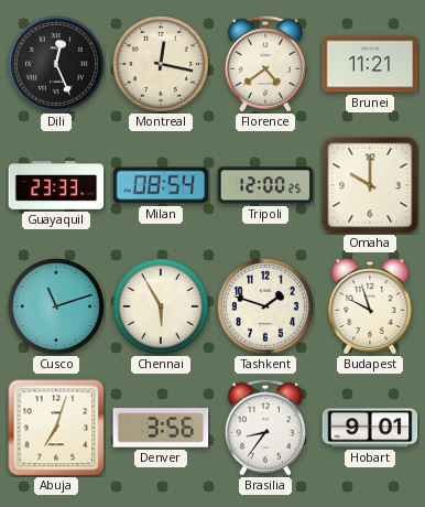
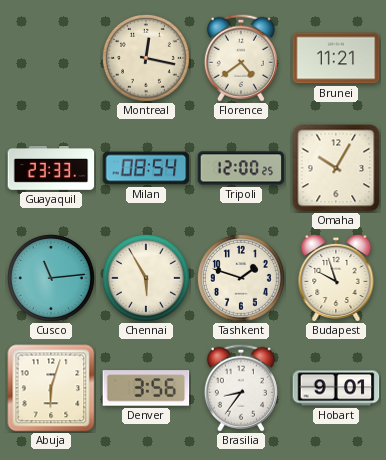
Dili: 12:26 -> none
Omaha: 10:00 -> 10:05
Cusco: 11:12 -> 11:14
Abuja: 7:03 -> 6:03
